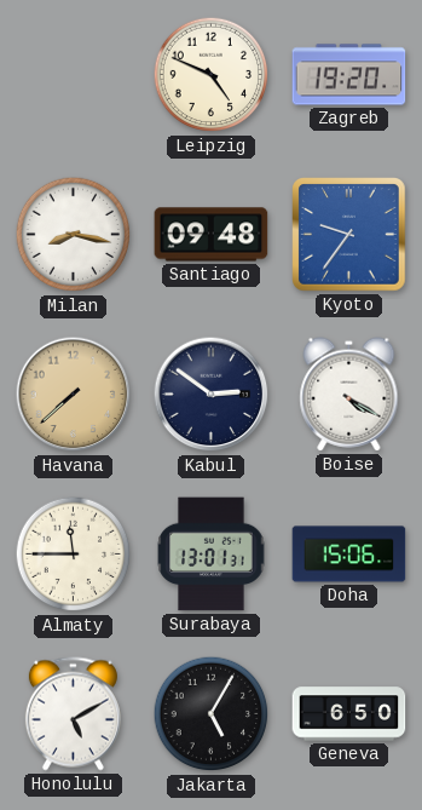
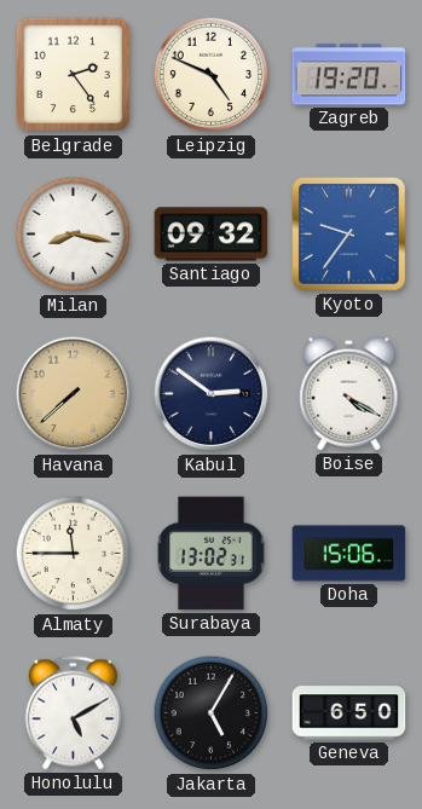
Belgrade: none -> 2:24
Santiago: 09:48 -> 09:32
Surabaya: 13:01 -> 13:02
